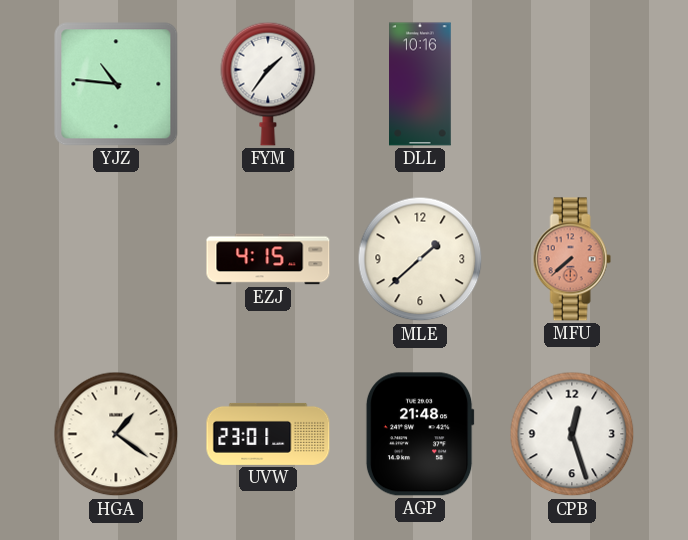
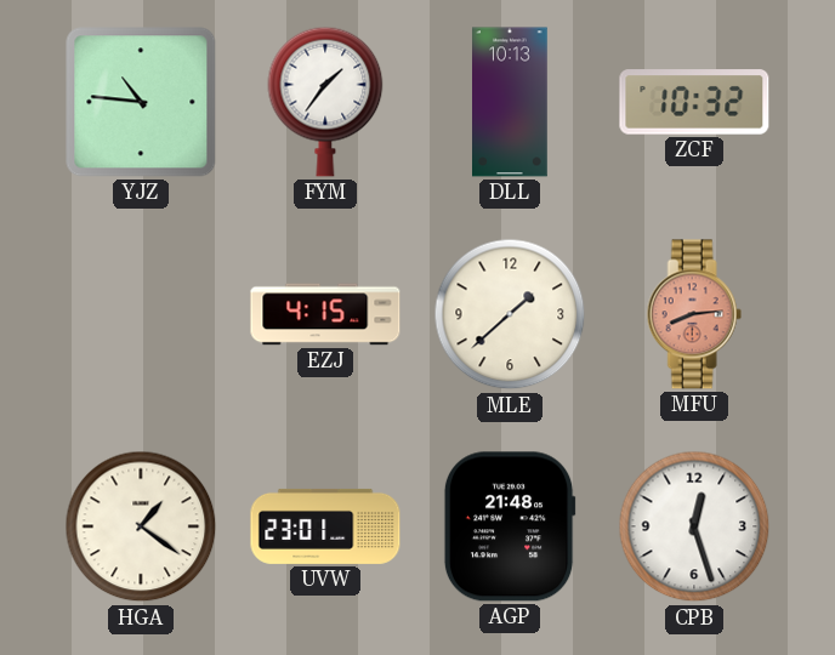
DLL: 10:16 -> 10:13
ZCF: none -> 10:32
MFU: 7:38 -> 8:14
